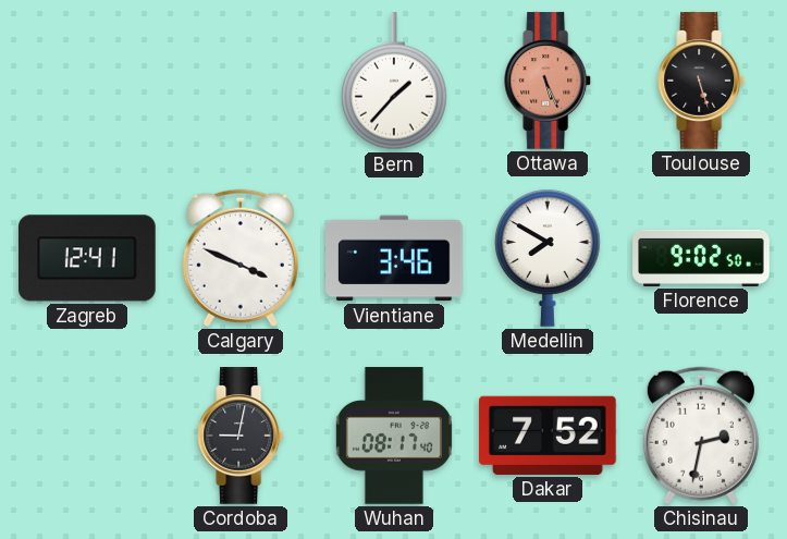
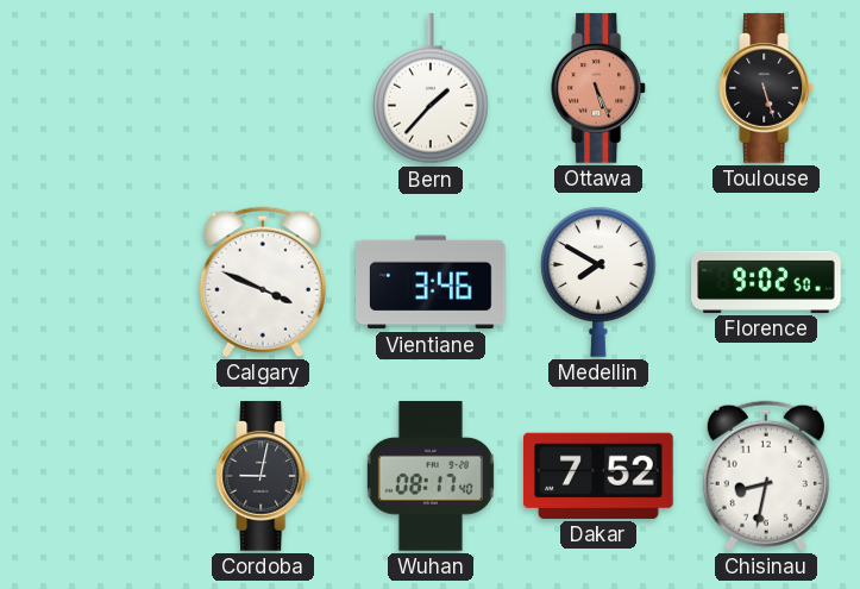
Zagreb: 12:41 -> none
Chisinau: 2:32 -> 8:32
